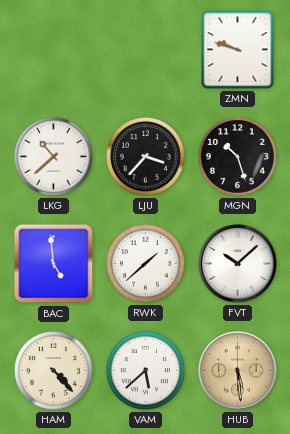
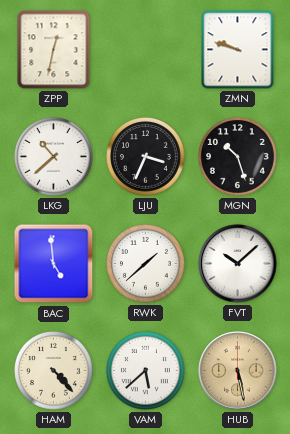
ZPP: none -> 12:32
LJU: 3:37 -> 3:34
HUB: 5:29 -> 5:28
